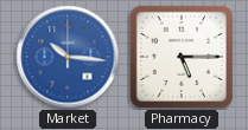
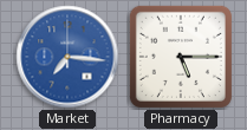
Market: 10:16 -> 7:16
